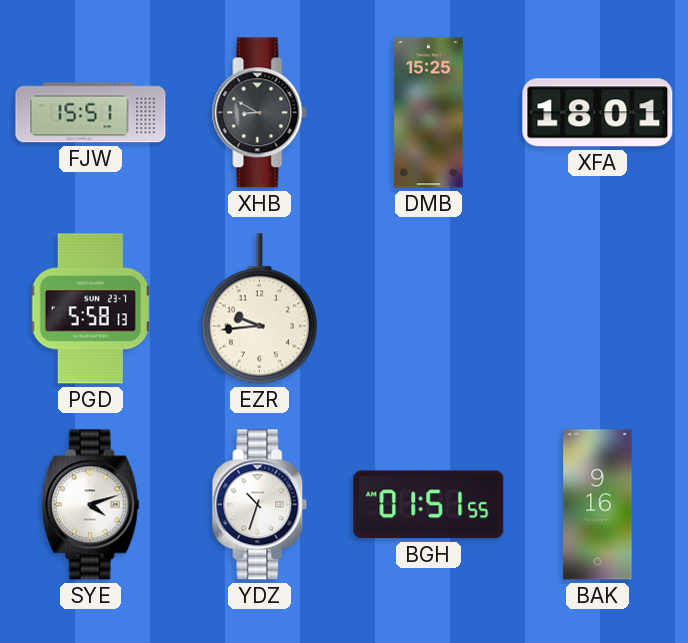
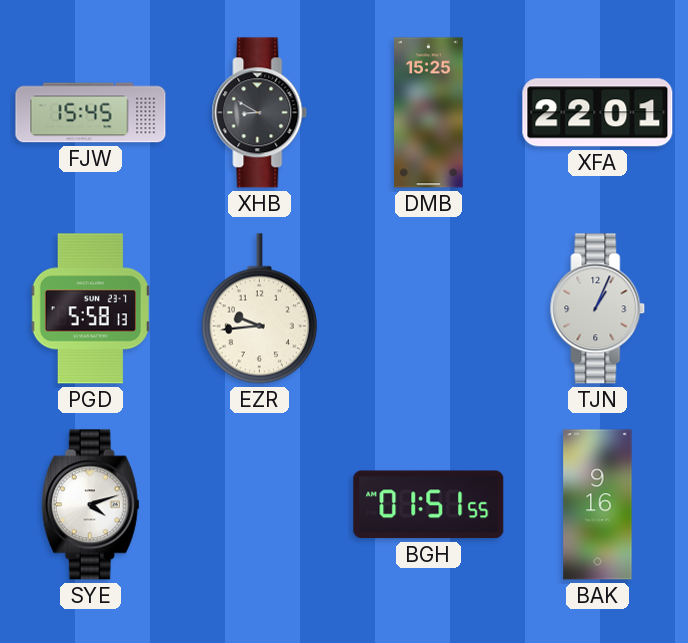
FJW: 15:51 -> 15:45
XFA: 18:01 -> 22:01
TJN: none -> 1:04
YDZ: 10:33 -> none
